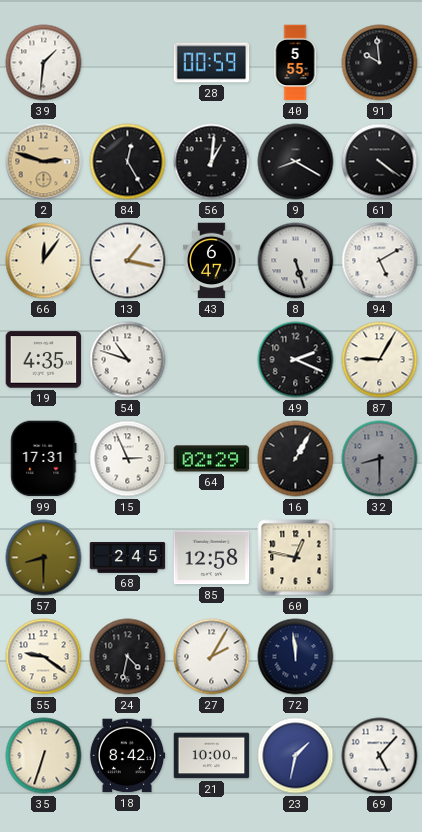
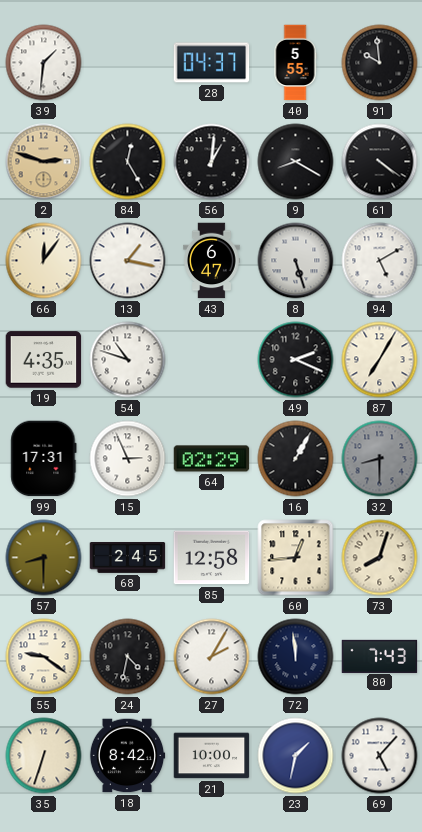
28: 00:59 -> 04:37
87: 9:05 -> 7:05
60: 12:47 -> 12:44
73: none -> 8:03
80: none -> 7:43
